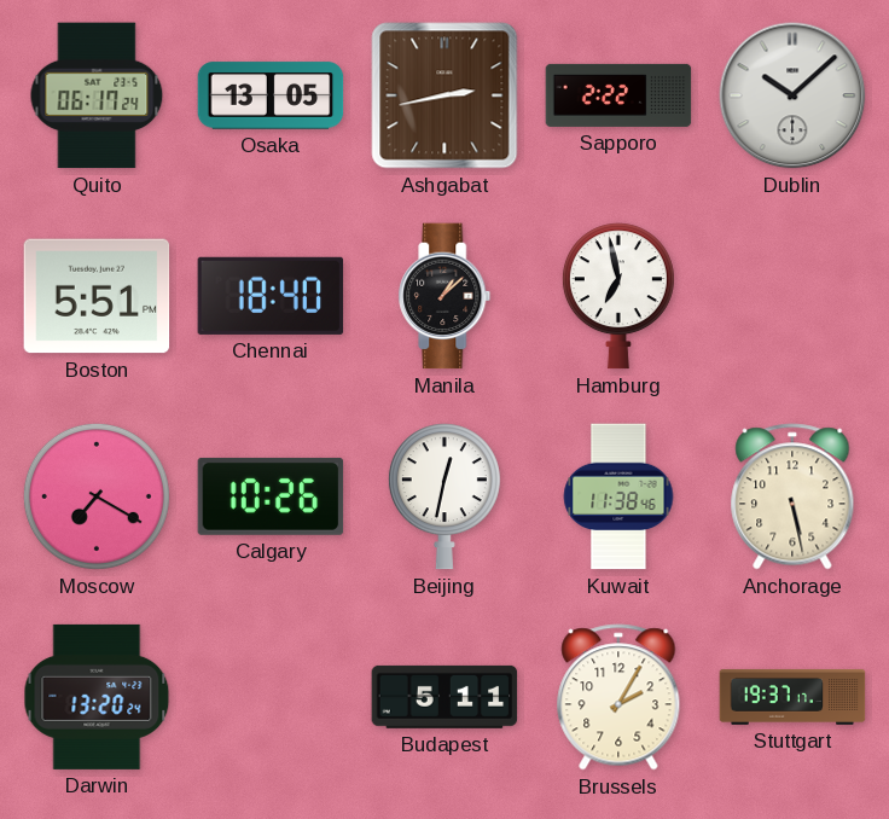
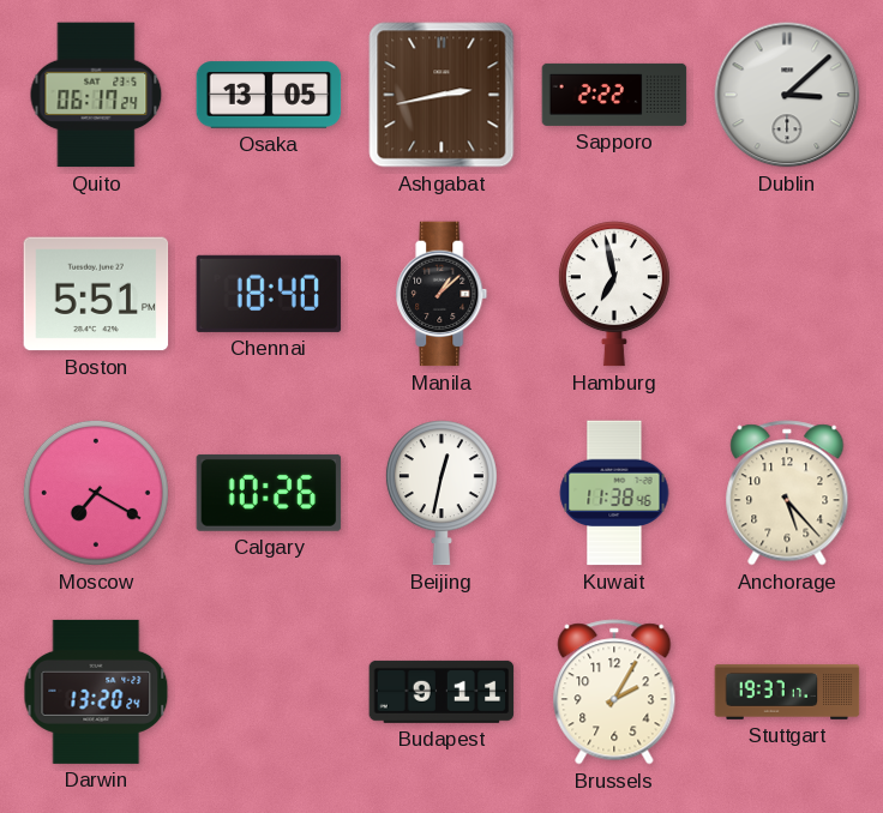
Dublin: 10:08 -> 3:08
Anchorage: 5:28 -> 5:23
Budapest: 5:11 -> 9:11
